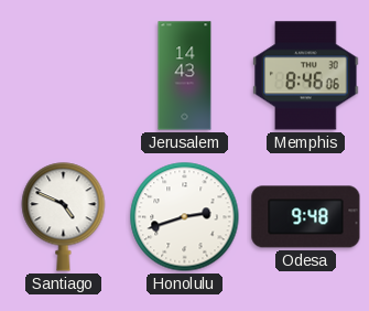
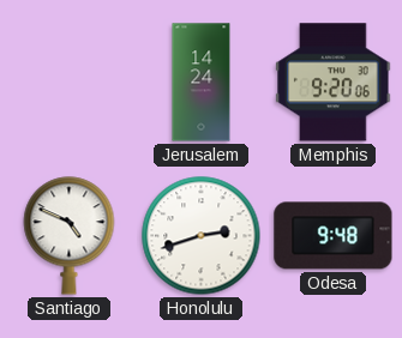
Jerusalem: 14:43 -> 14:24
Memphis: 8:46 -> 9:20
